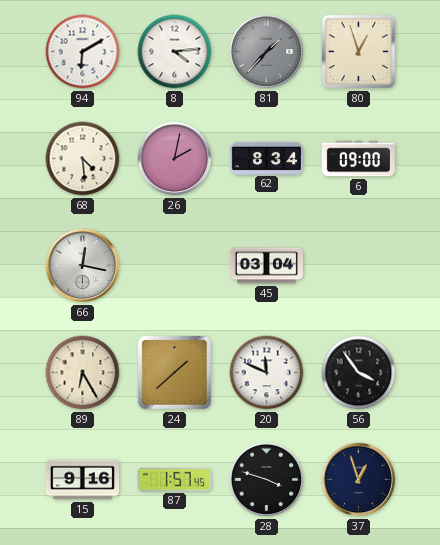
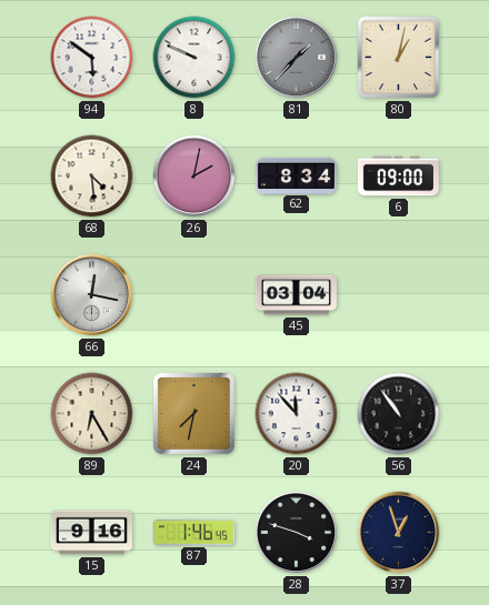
94: 6:10 -> 5:51
8: 4:14 -> 9:49
80: 12:57 -> 1:02
24: 1:38 -> 7:32
20: 11:49 -> 11:53
56: 3:54 -> 10:54
87: 1:57 -> 1:46
